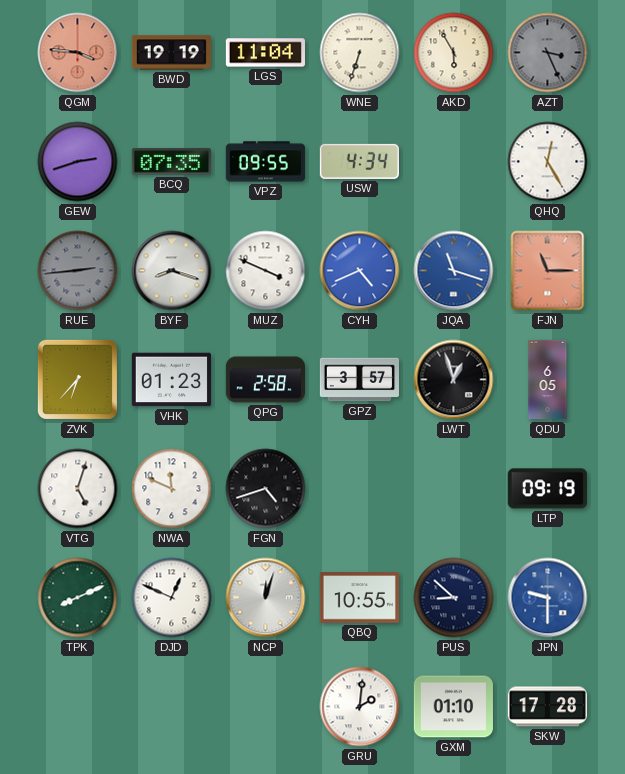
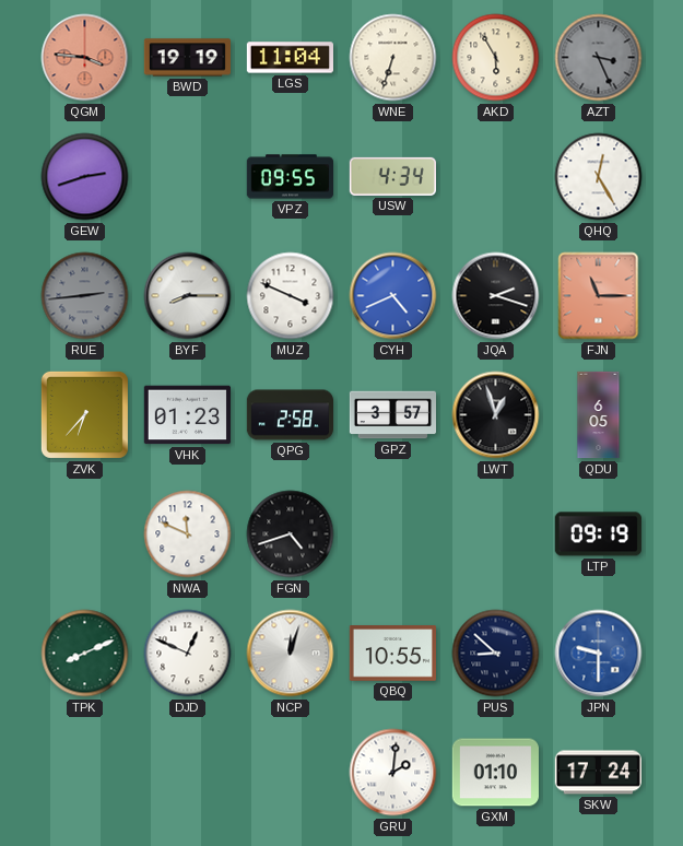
BCQ: 07:35 -> none
BYF: 8:18 -> 8:15
JQA: 11:18 -> 2:18
JQA dial: blue -> black
VTG: 5:03 -> none
SKW: 17:28 -> 17:24
